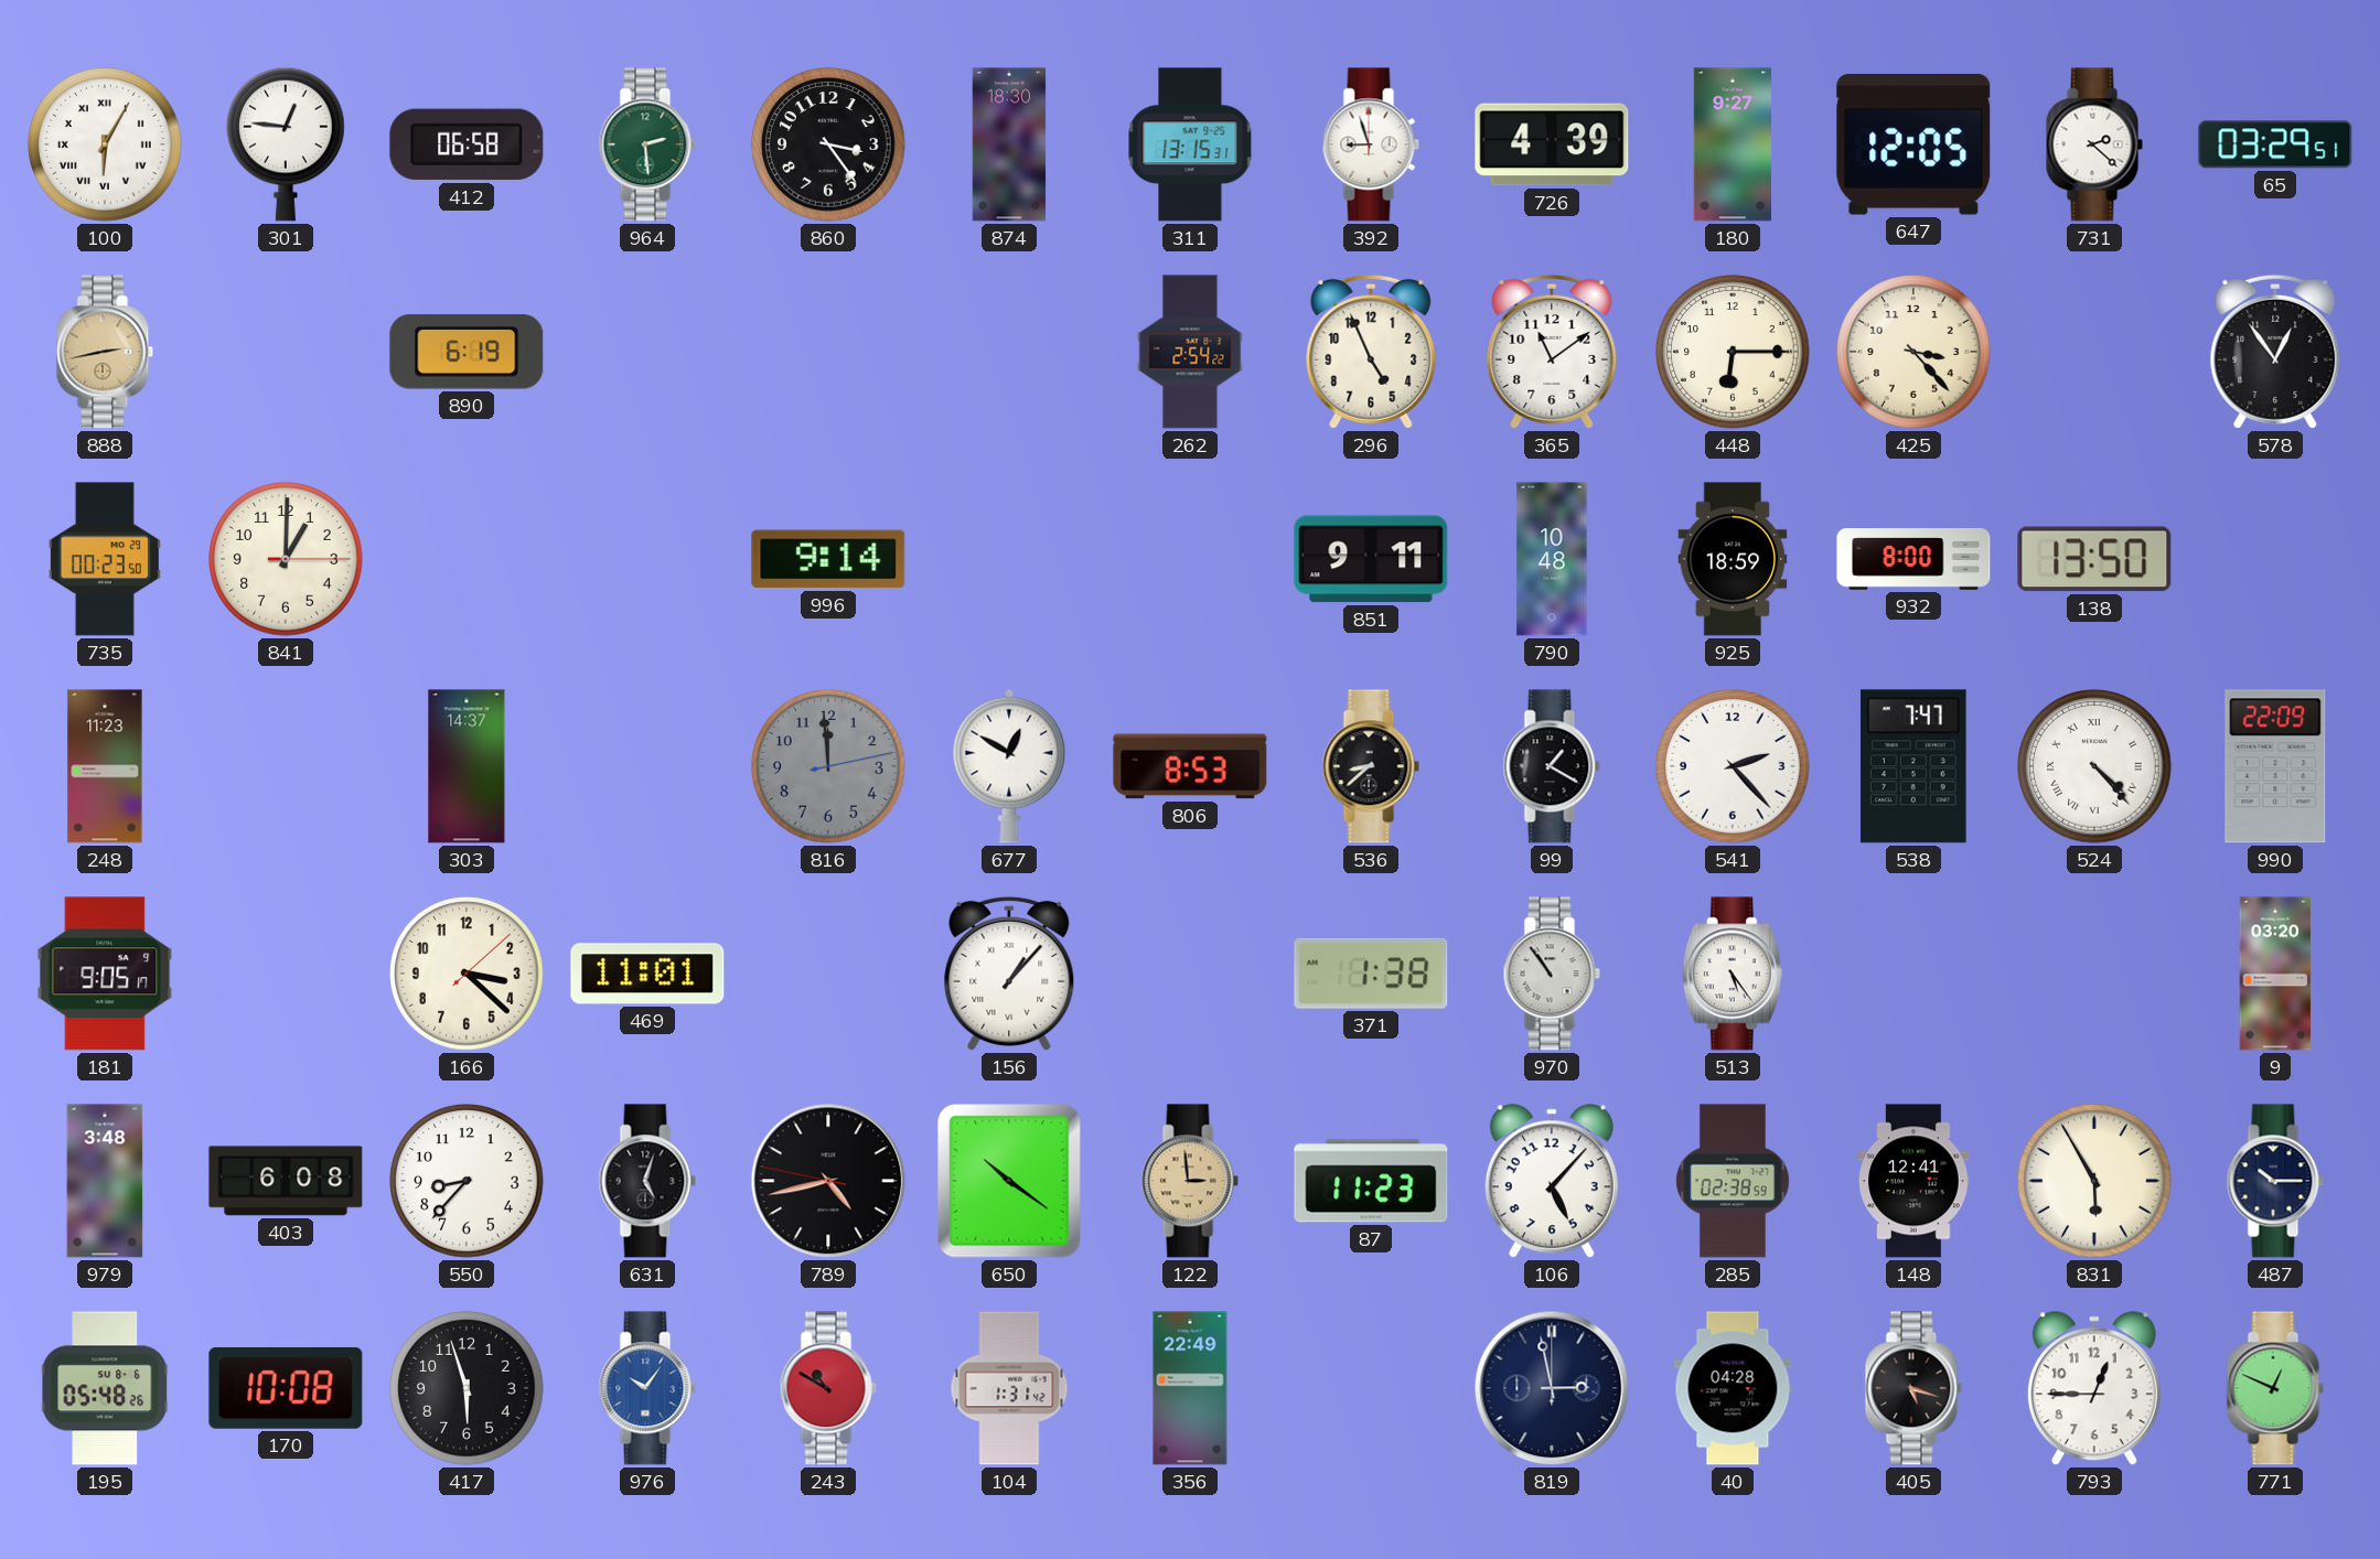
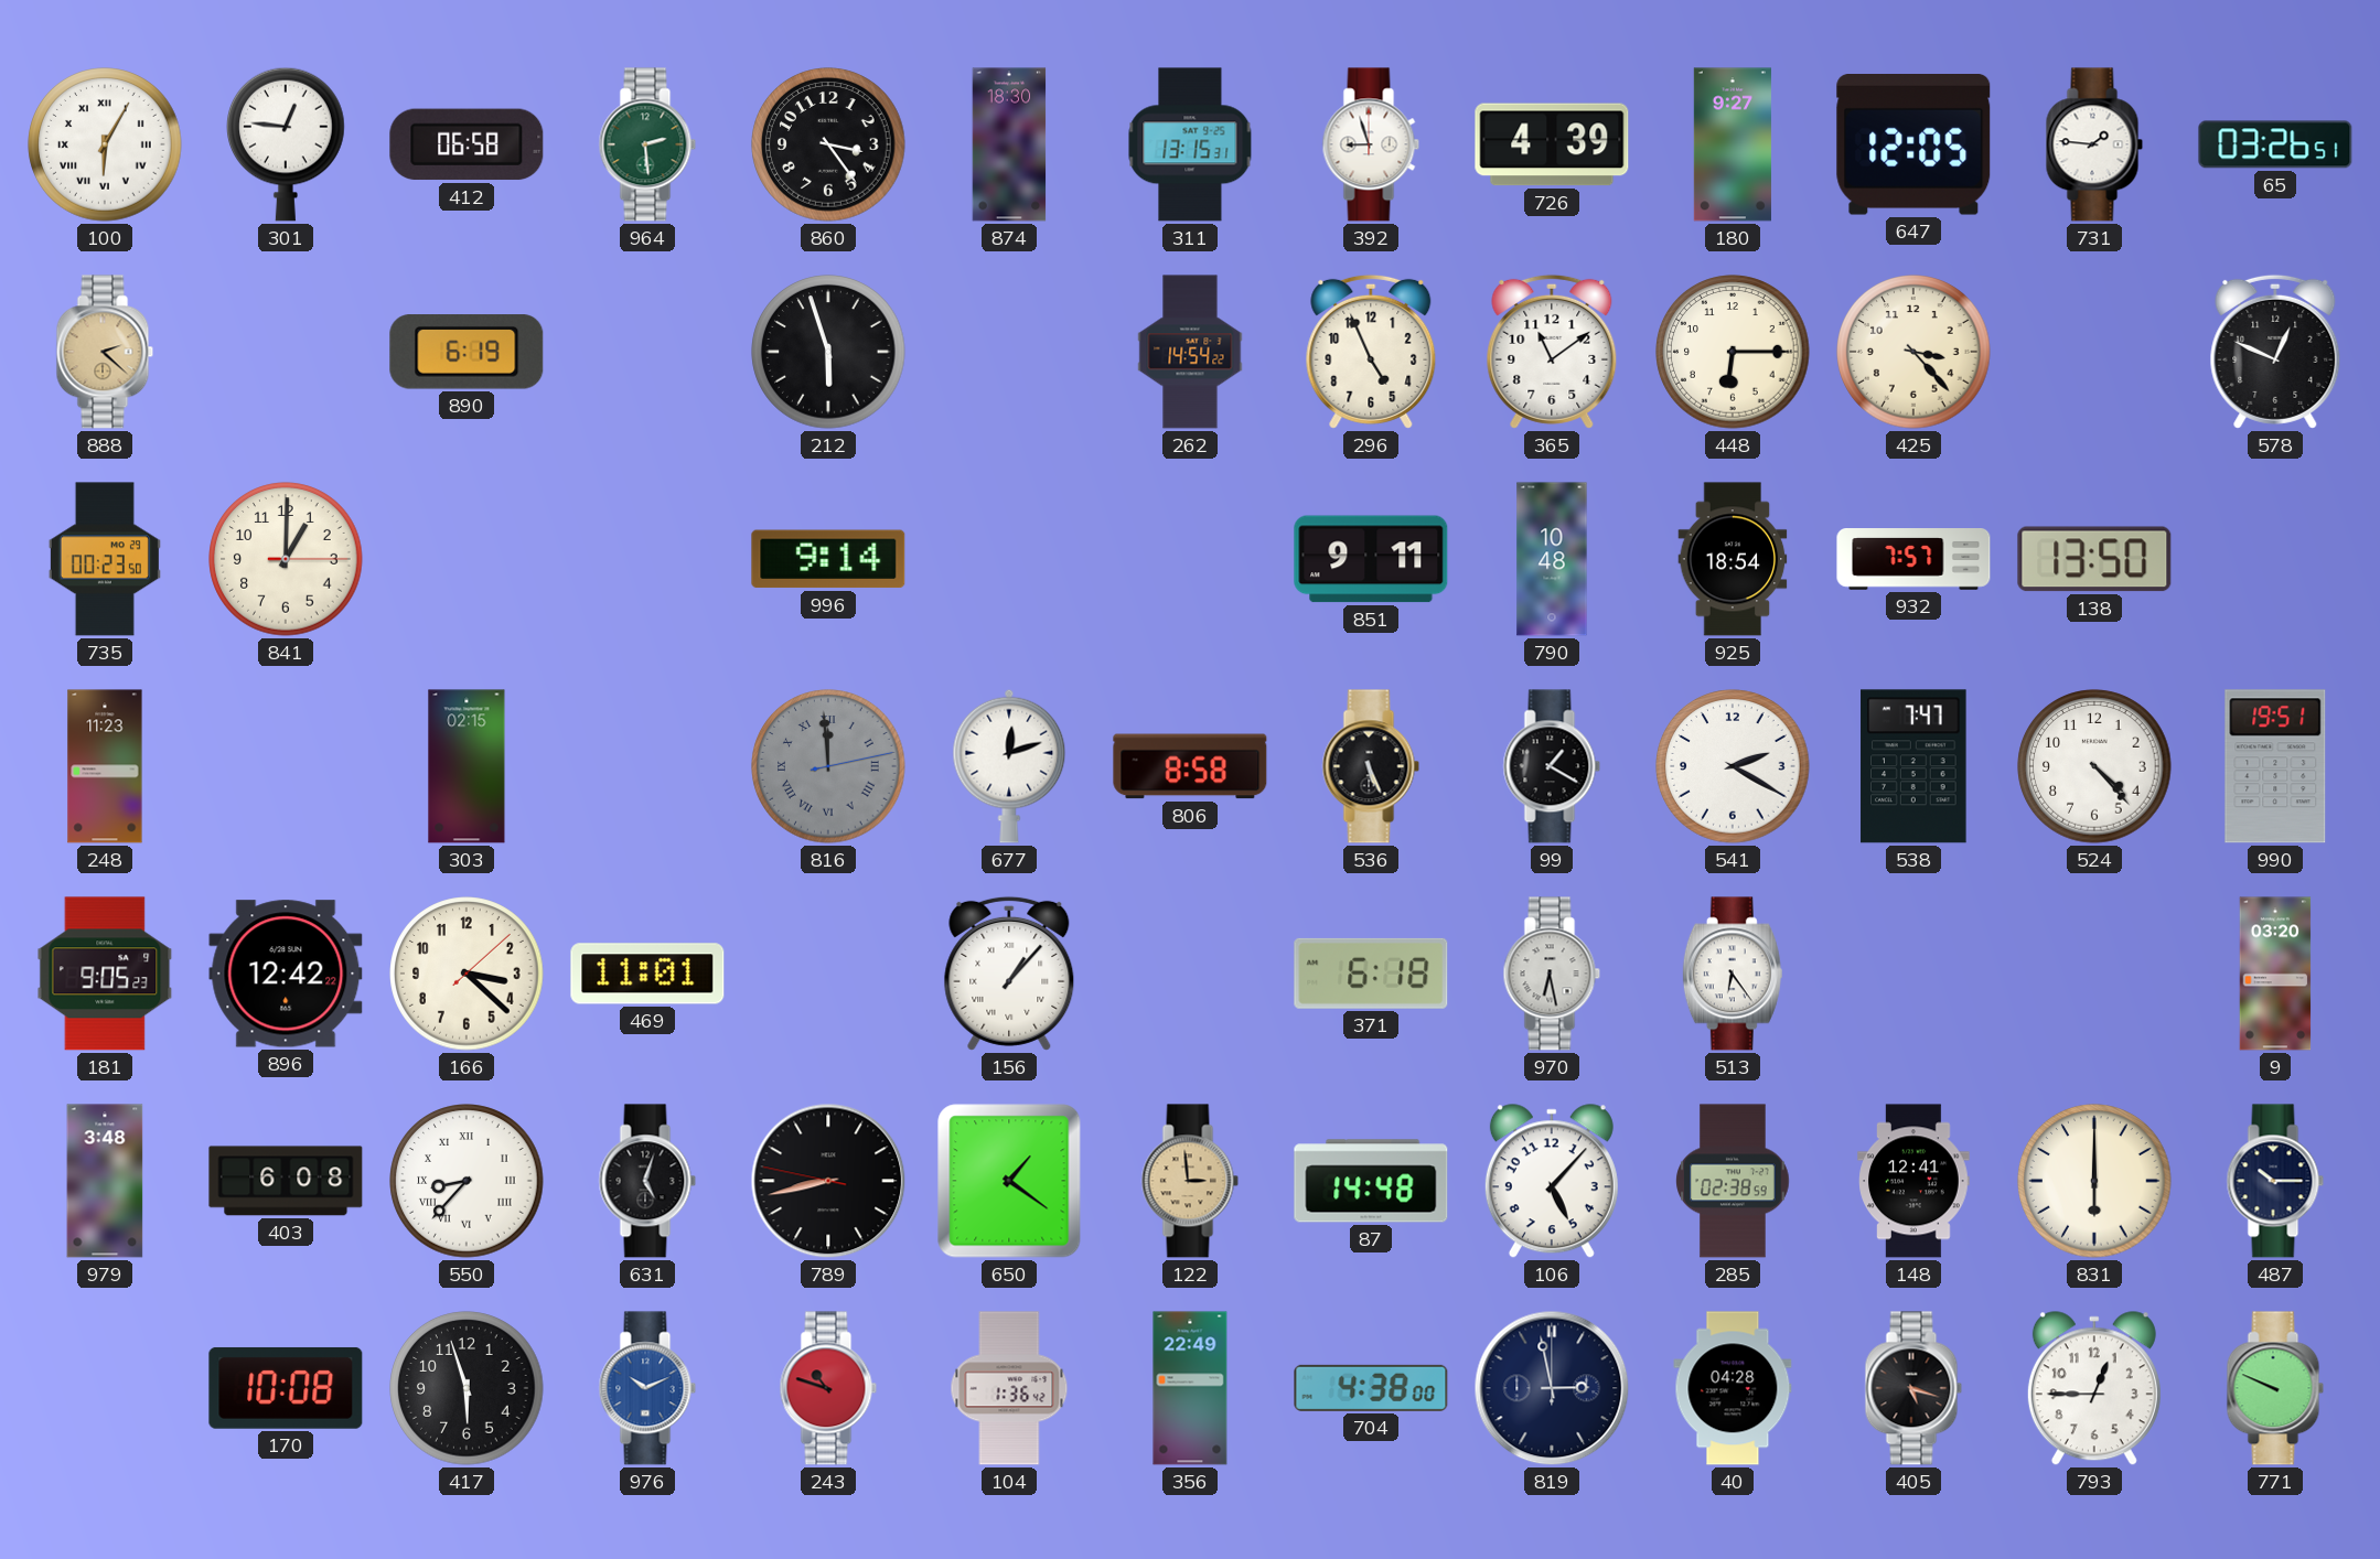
731: 2:22 -> 1:46
65: 03:29 -> 03:26
888: 2:43 -> 2:22
212: none -> 5:57
262: 2:54 -> 14:54
578: 12:54 -> 12:49
925: 18:59 -> 18:54
932: 8:00 -> 7:57
303: 14:37 -> 02:15
816 numerals: Arabic -> Roman
677: 12:50 -> 12:12
806: 8:53 -> 8:58
536: 8:38 -> 5:26
541: 2:23 -> 2:20
524 numerals: Roman -> Arabic
990: 22:09 -> 19:51
181: 9:05:17 -> 9:05:23
896: none -> 12:42
371: 1:38 -> 6:18
970: 10:54 -> 6:28
513: 5:24 -> 6:24
550 numerals: Arabic -> Roman
789: 4:42 -> 8:42
650: 10:21 -> 1:21
87: 11:23 -> 14:48
831: 5:55 -> 6:00
195: 05:48 -> none
976: 10:06 -> 10:11
243: 10:50 -> 10:48
104: 1:31 -> 1:36
704: none -> 4:38
771: 12:49 -> 9:49
